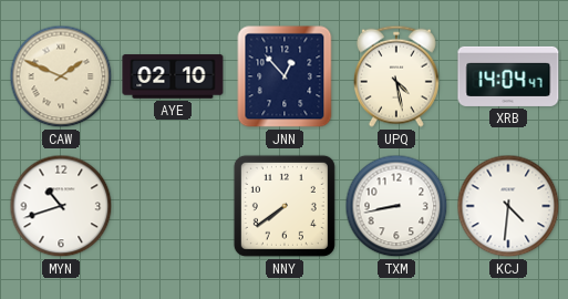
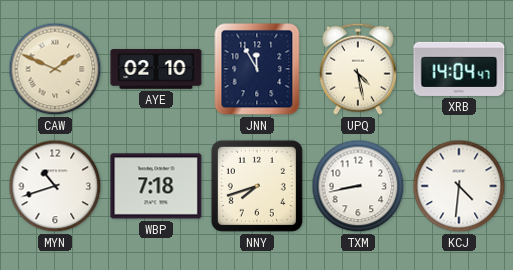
JNN: 12:53 -> 11:55
WBP: none -> 7:18
NNY: 7:39 -> 7:42
